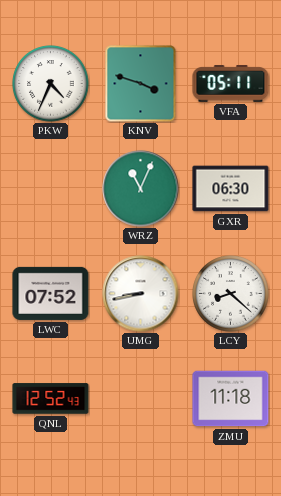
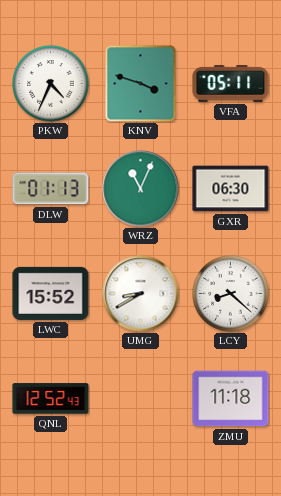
DLW: none -> 01:13
LWC: 07:52 -> 15:52
UMG: 8:43 -> 8:40
